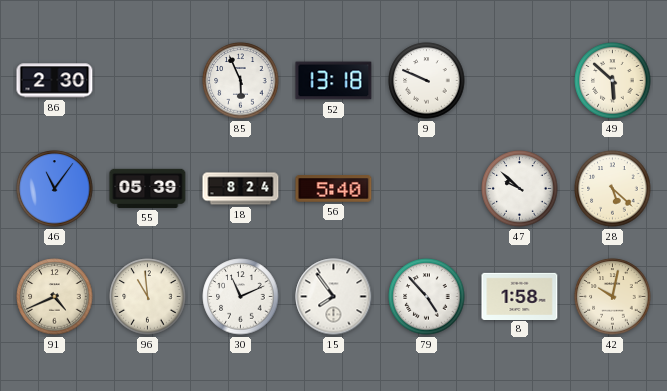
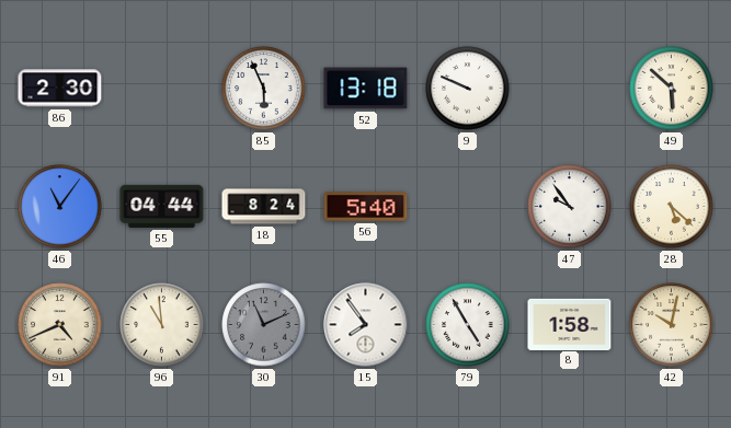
55: 05:39 -> 04:44
47: 9:52 -> 9:54
30 dial: white -> grey
79: 4:53 -> 4:55
